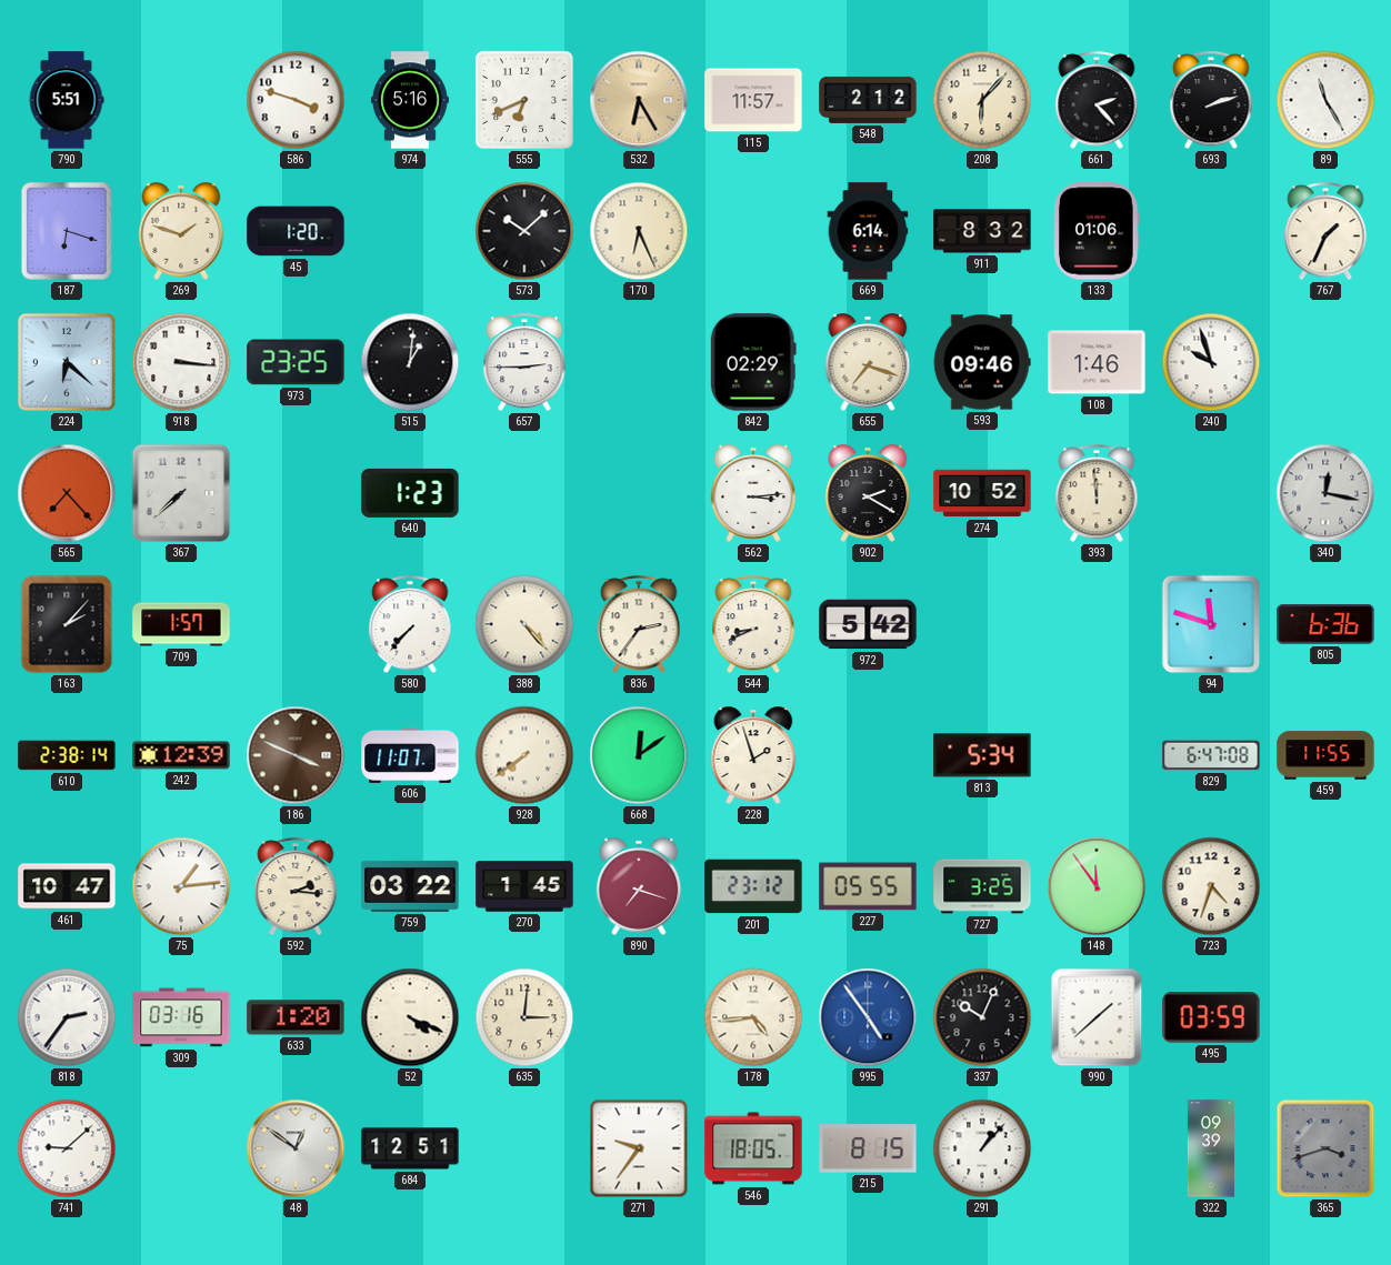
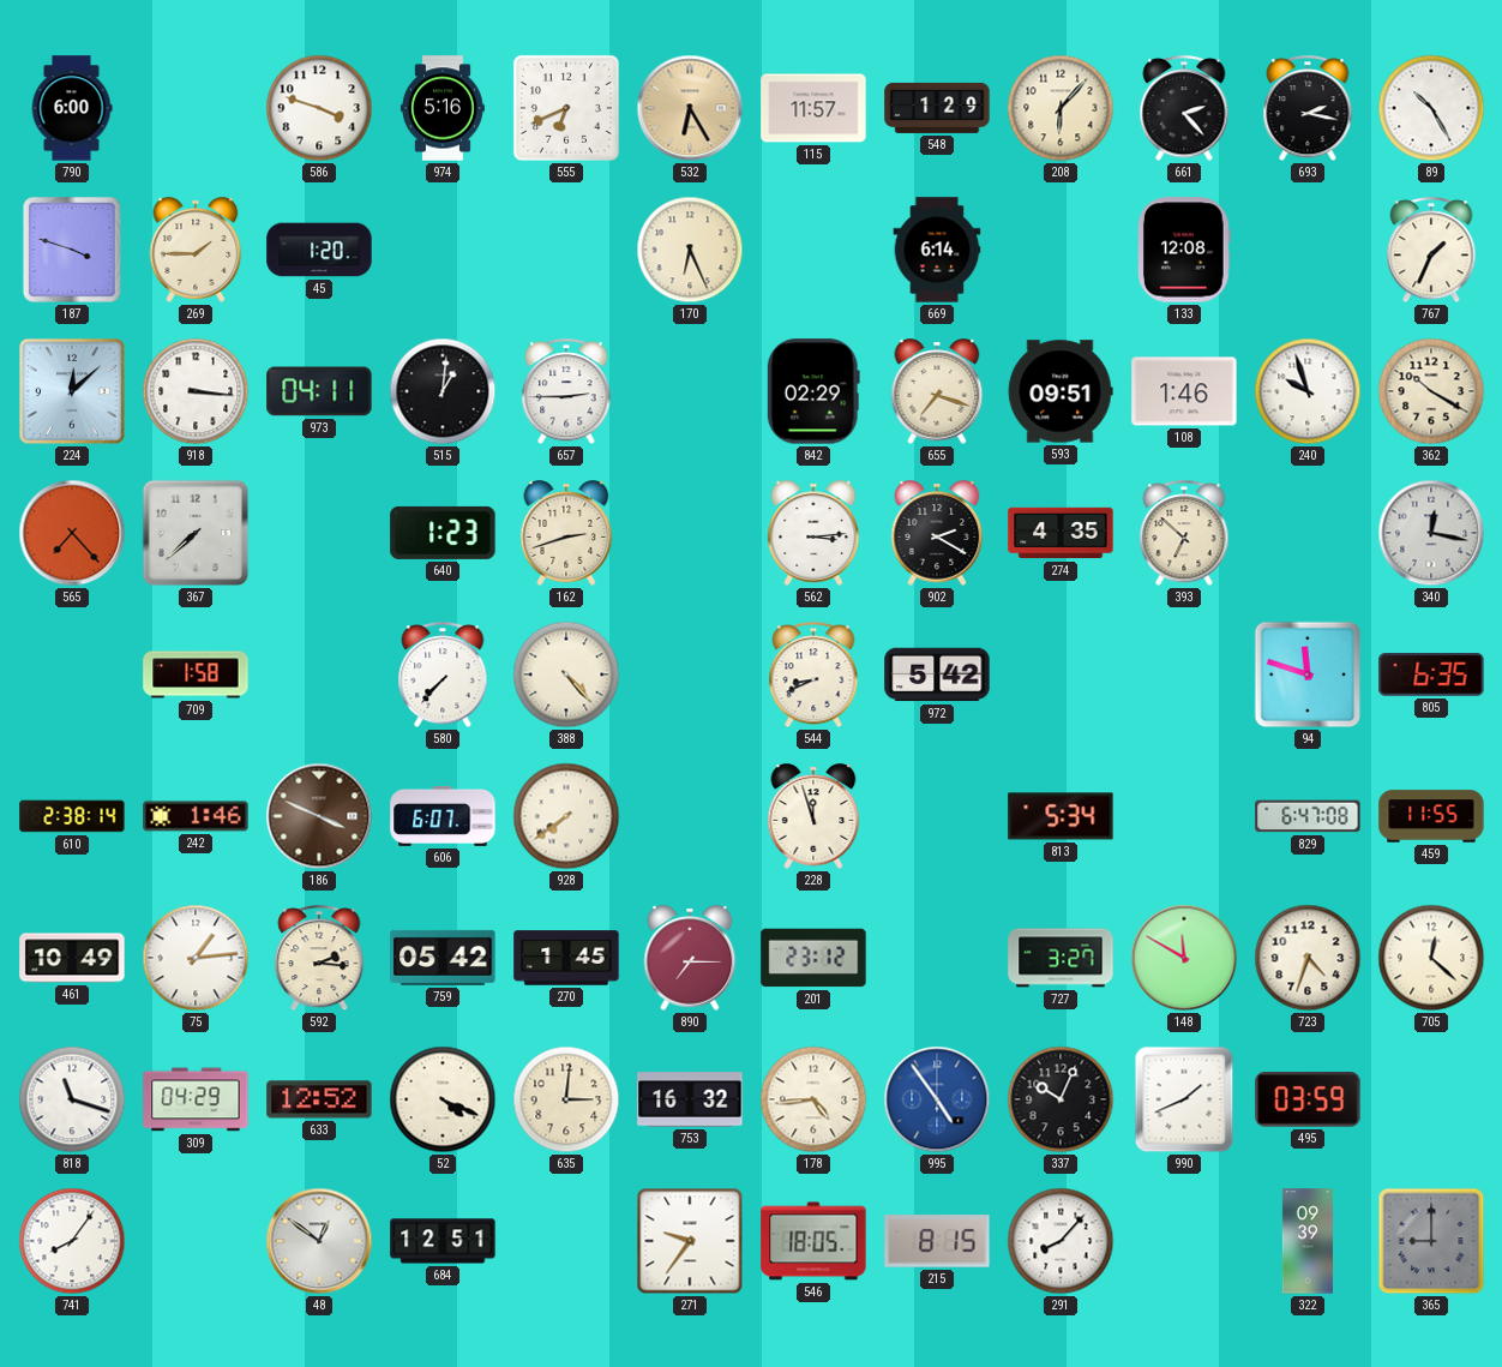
790: 5:51 -> 6:00
548: 2:12 -> 1:29
693: 2:12 -> 2:17
89: 11:25 -> 10:25
187: 6:18 -> 3:48
269: 1:48 -> 1:45
573: 10:08 -> none
911: 8:32 -> none
133: 01:06 -> 12:08
224: 6:22 -> 12:08
973: 23:25 -> 04:11
593: 09:46 -> 09:51
362: none -> 10:20
162: none -> 2:42
274: 10:52 -> 4:35
393: 11:59 -> 6:52
163: 2:07 -> none
709: 1:57 -> 1:58
836: 2:36 -> none
805: 6:36 -> 6:35
242: 12:39 -> 1:46
606: 11:07 -> 6:07
668: 12:09 -> none
228: 1:57 -> 11:57
461: 10:47 -> 10:49
759: 03:22 -> 05:42
890: 7:18 -> 7:15
227: 05:55 -> none
727: 3:25 -> 3:27
148: 11:54 -> 11:50
705: none -> 12:22
818: 2:36 -> 11:18
309: 03:16 -> 04:29
633: 1:20 -> 12:52
753: none -> 16:32
990: 1:38 -> 1:41
741: 9:08 -> 8:06
291: 1:07 -> 8:07
365: 3:42 -> 9:00
